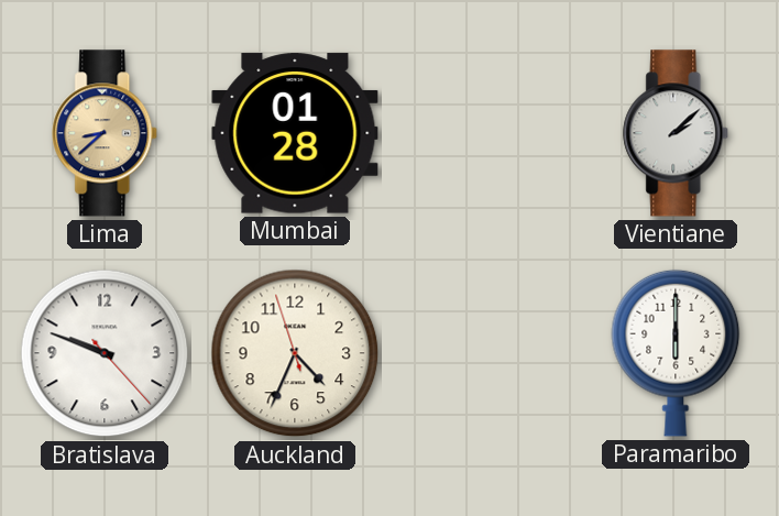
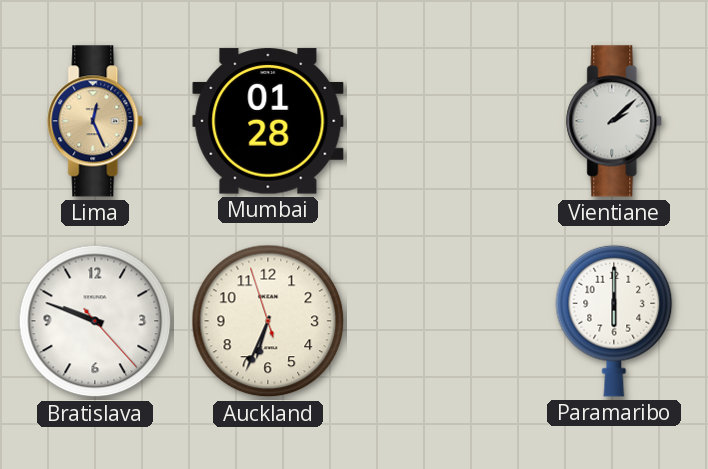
Lima: 8:38 -> 12:26
Auckland: 4:33 -> 6:33
